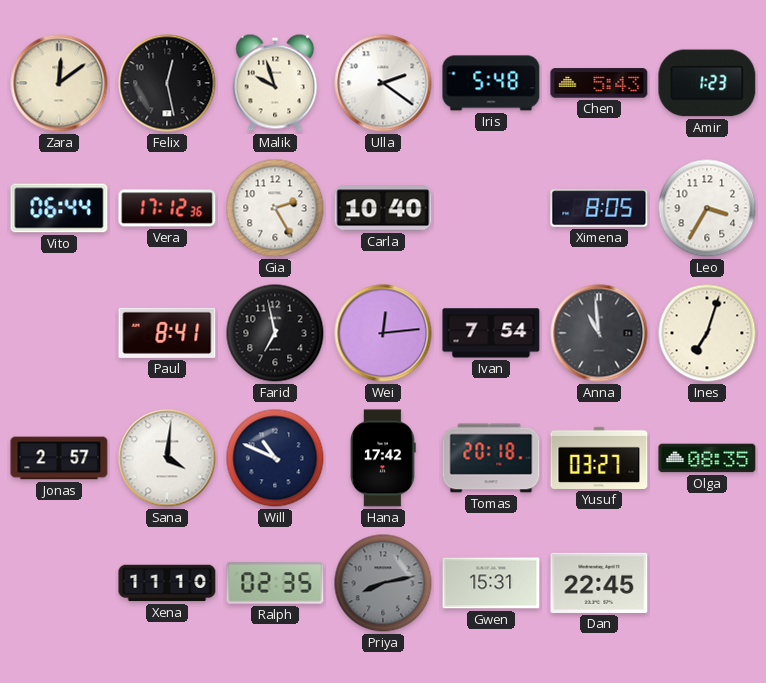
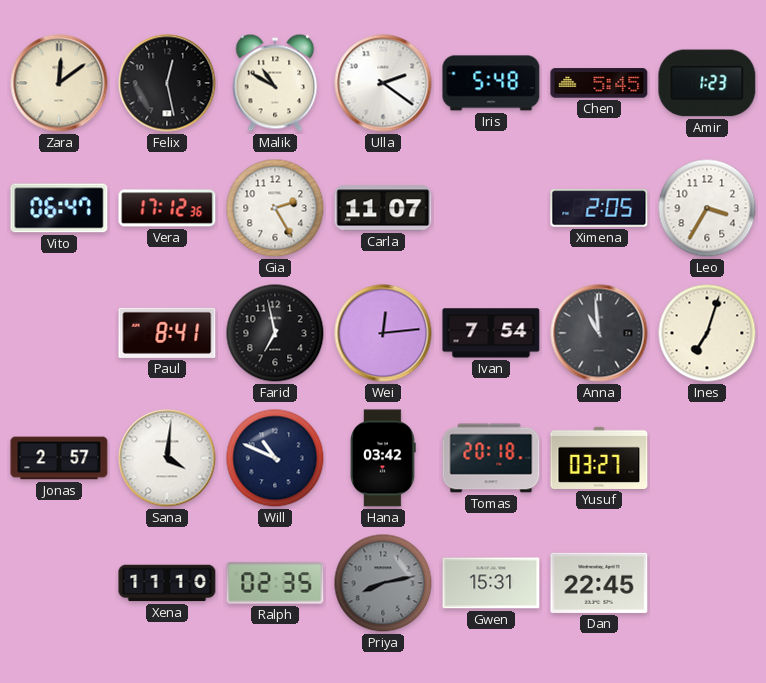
Malik: 9:57 -> 10:50
Chen: 5:43 -> 5:45
Vito: 06:44 -> 06:47
Carla: 10:40 -> 11:07
Ximena: 8:05 -> 2:05
Hana: 17:42 -> 03:42
Olga: 08:35 -> none
